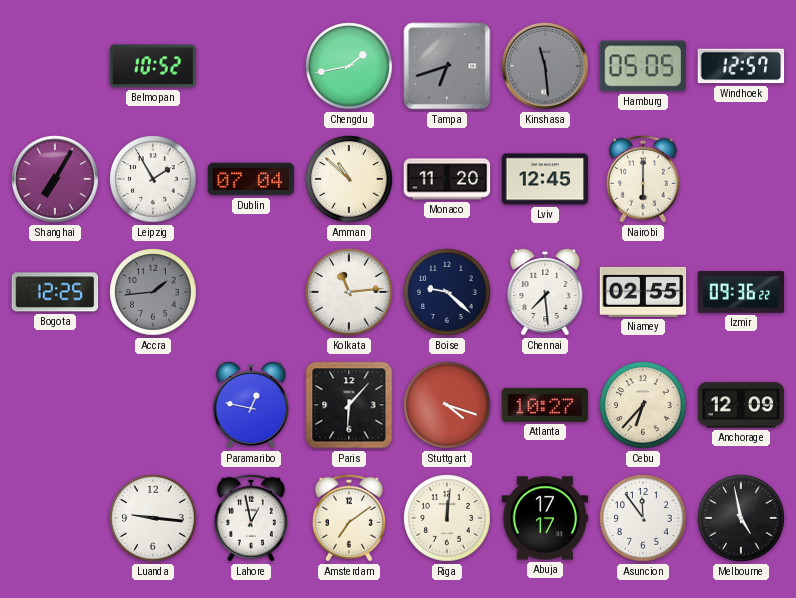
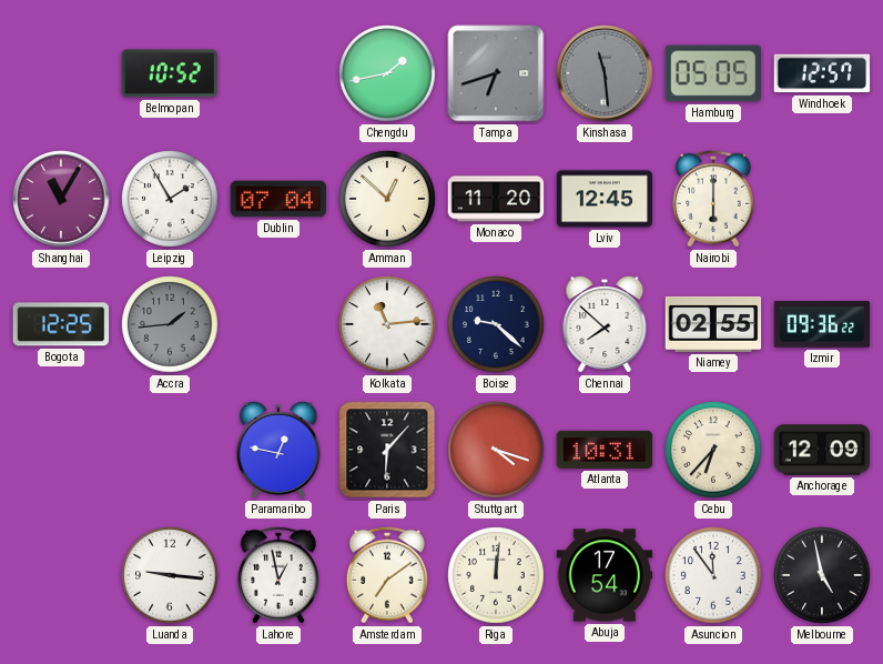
Shanghai: 7:05 -> 11:05
Amman: 10:52 -> 12:52
Chennai: 7:29 -> 7:52
Atlanta: 10:27 -> 10:31
Abuja: 17:17 -> 17:54
